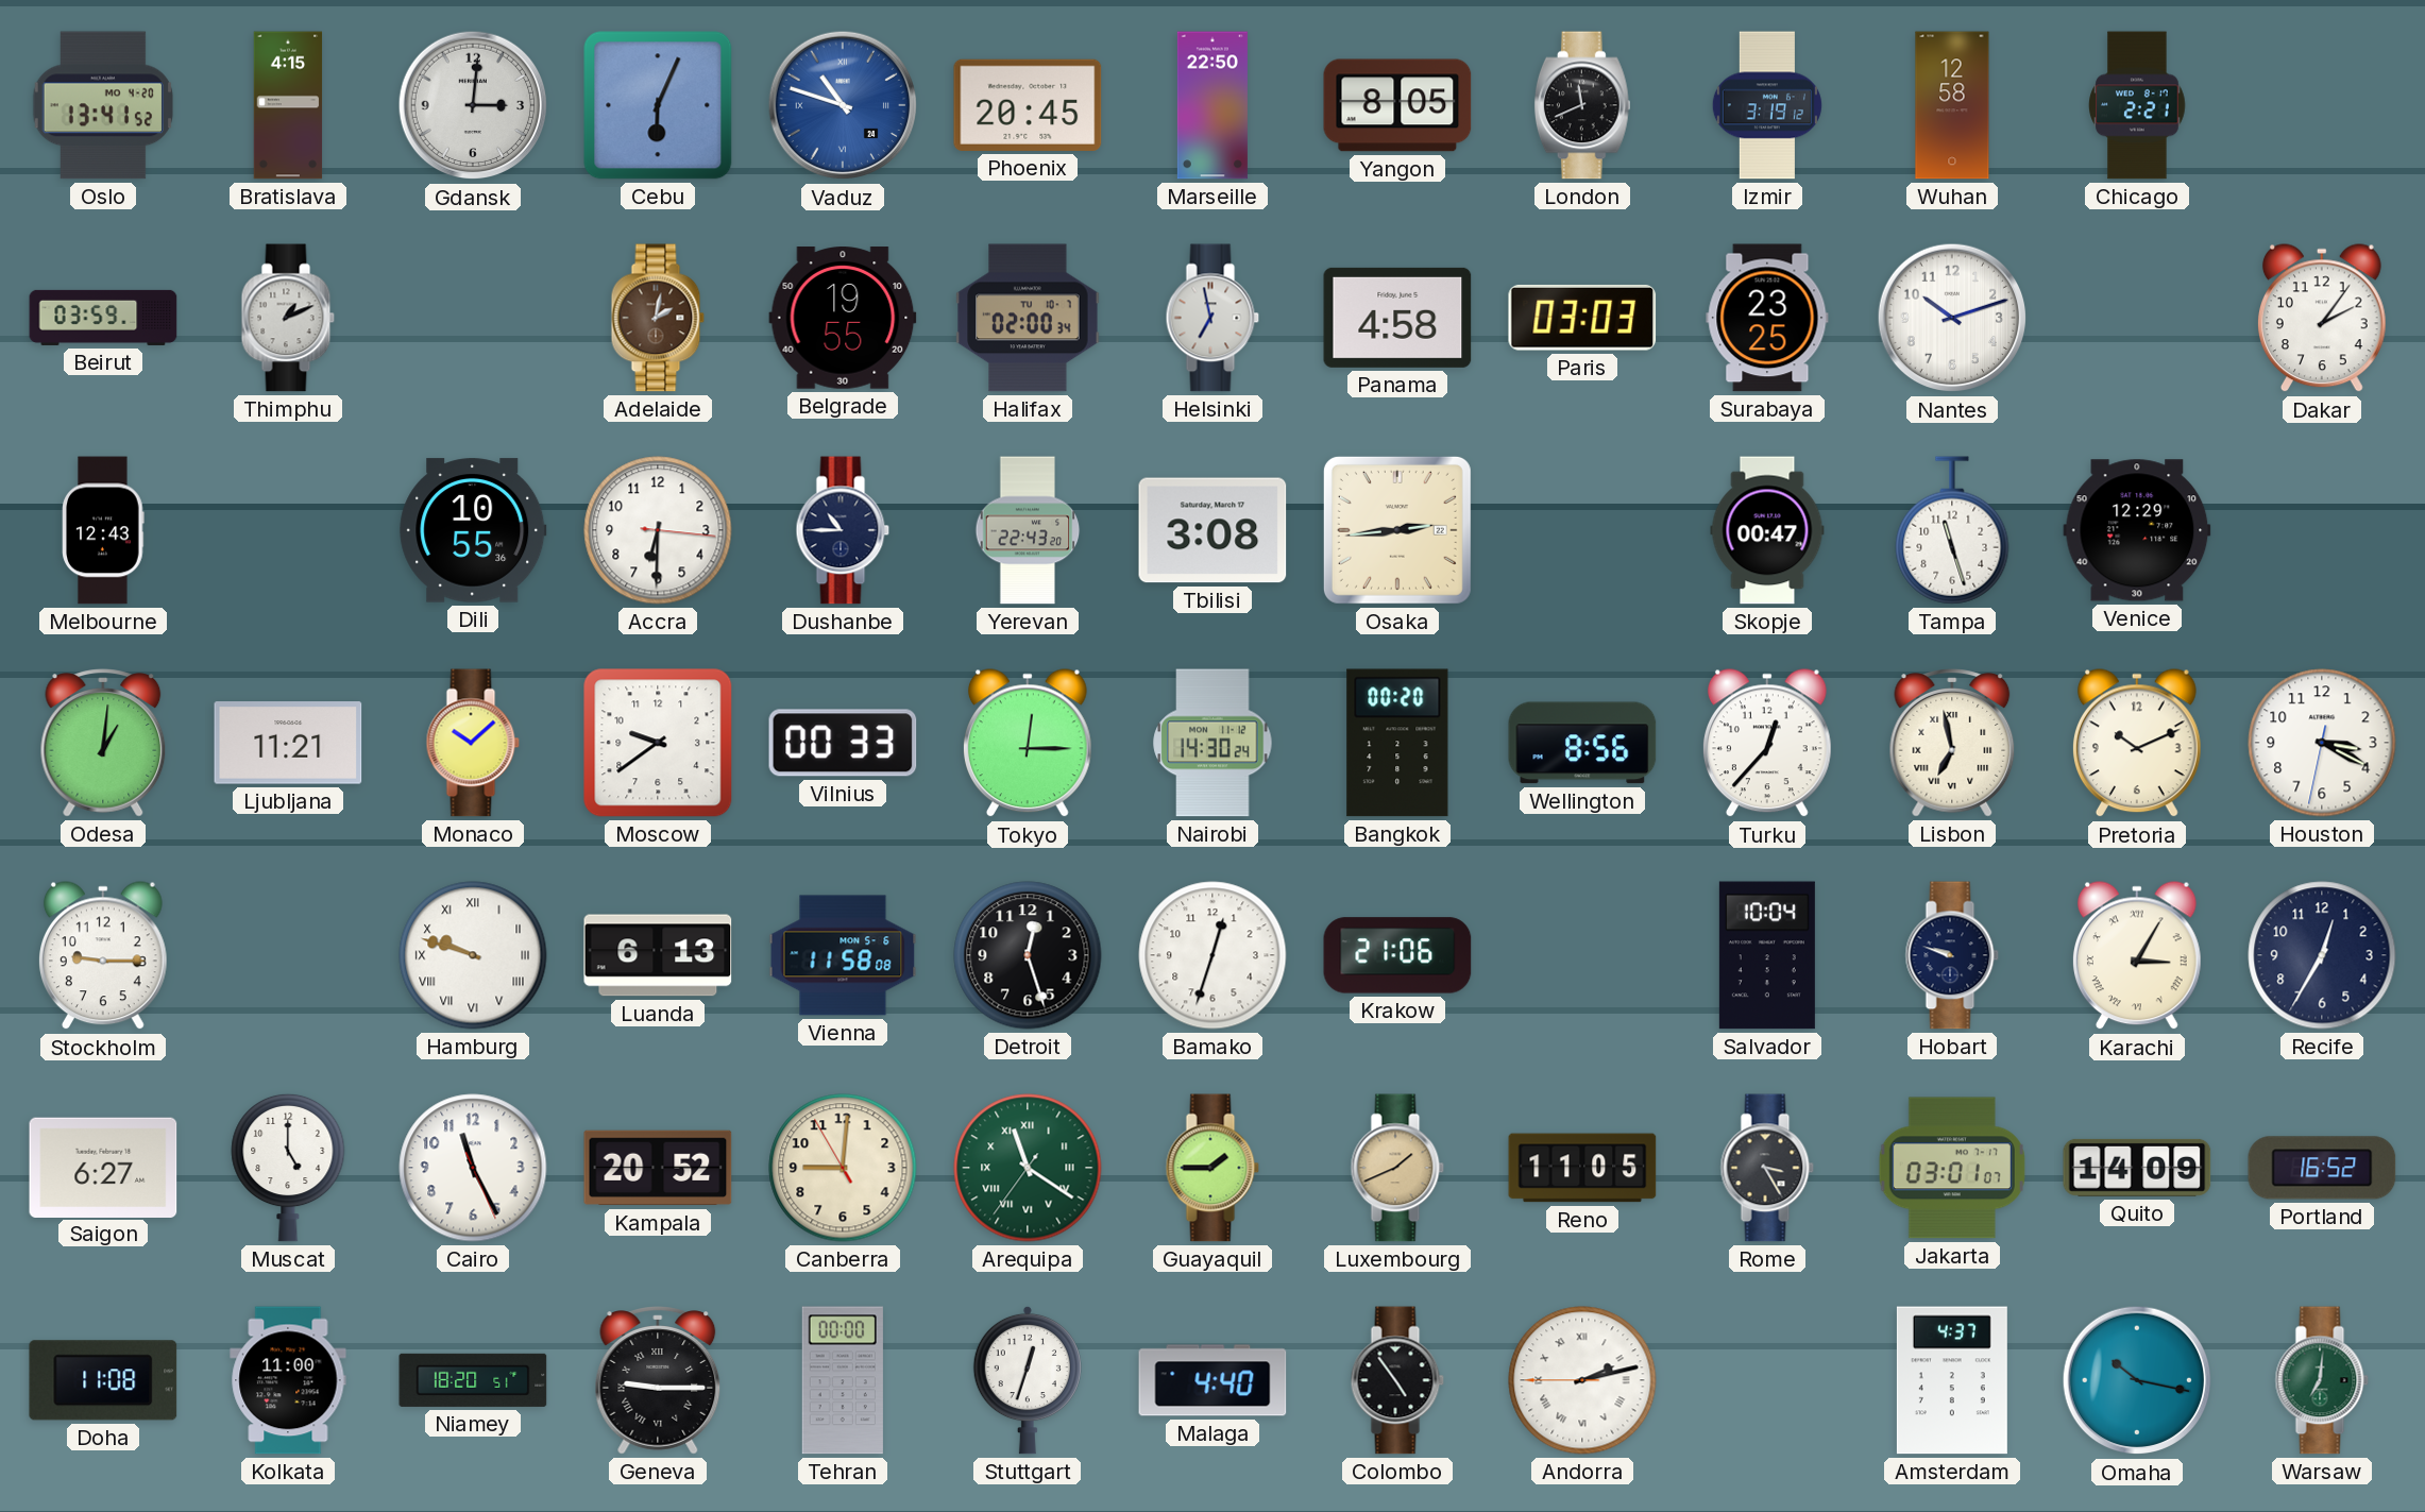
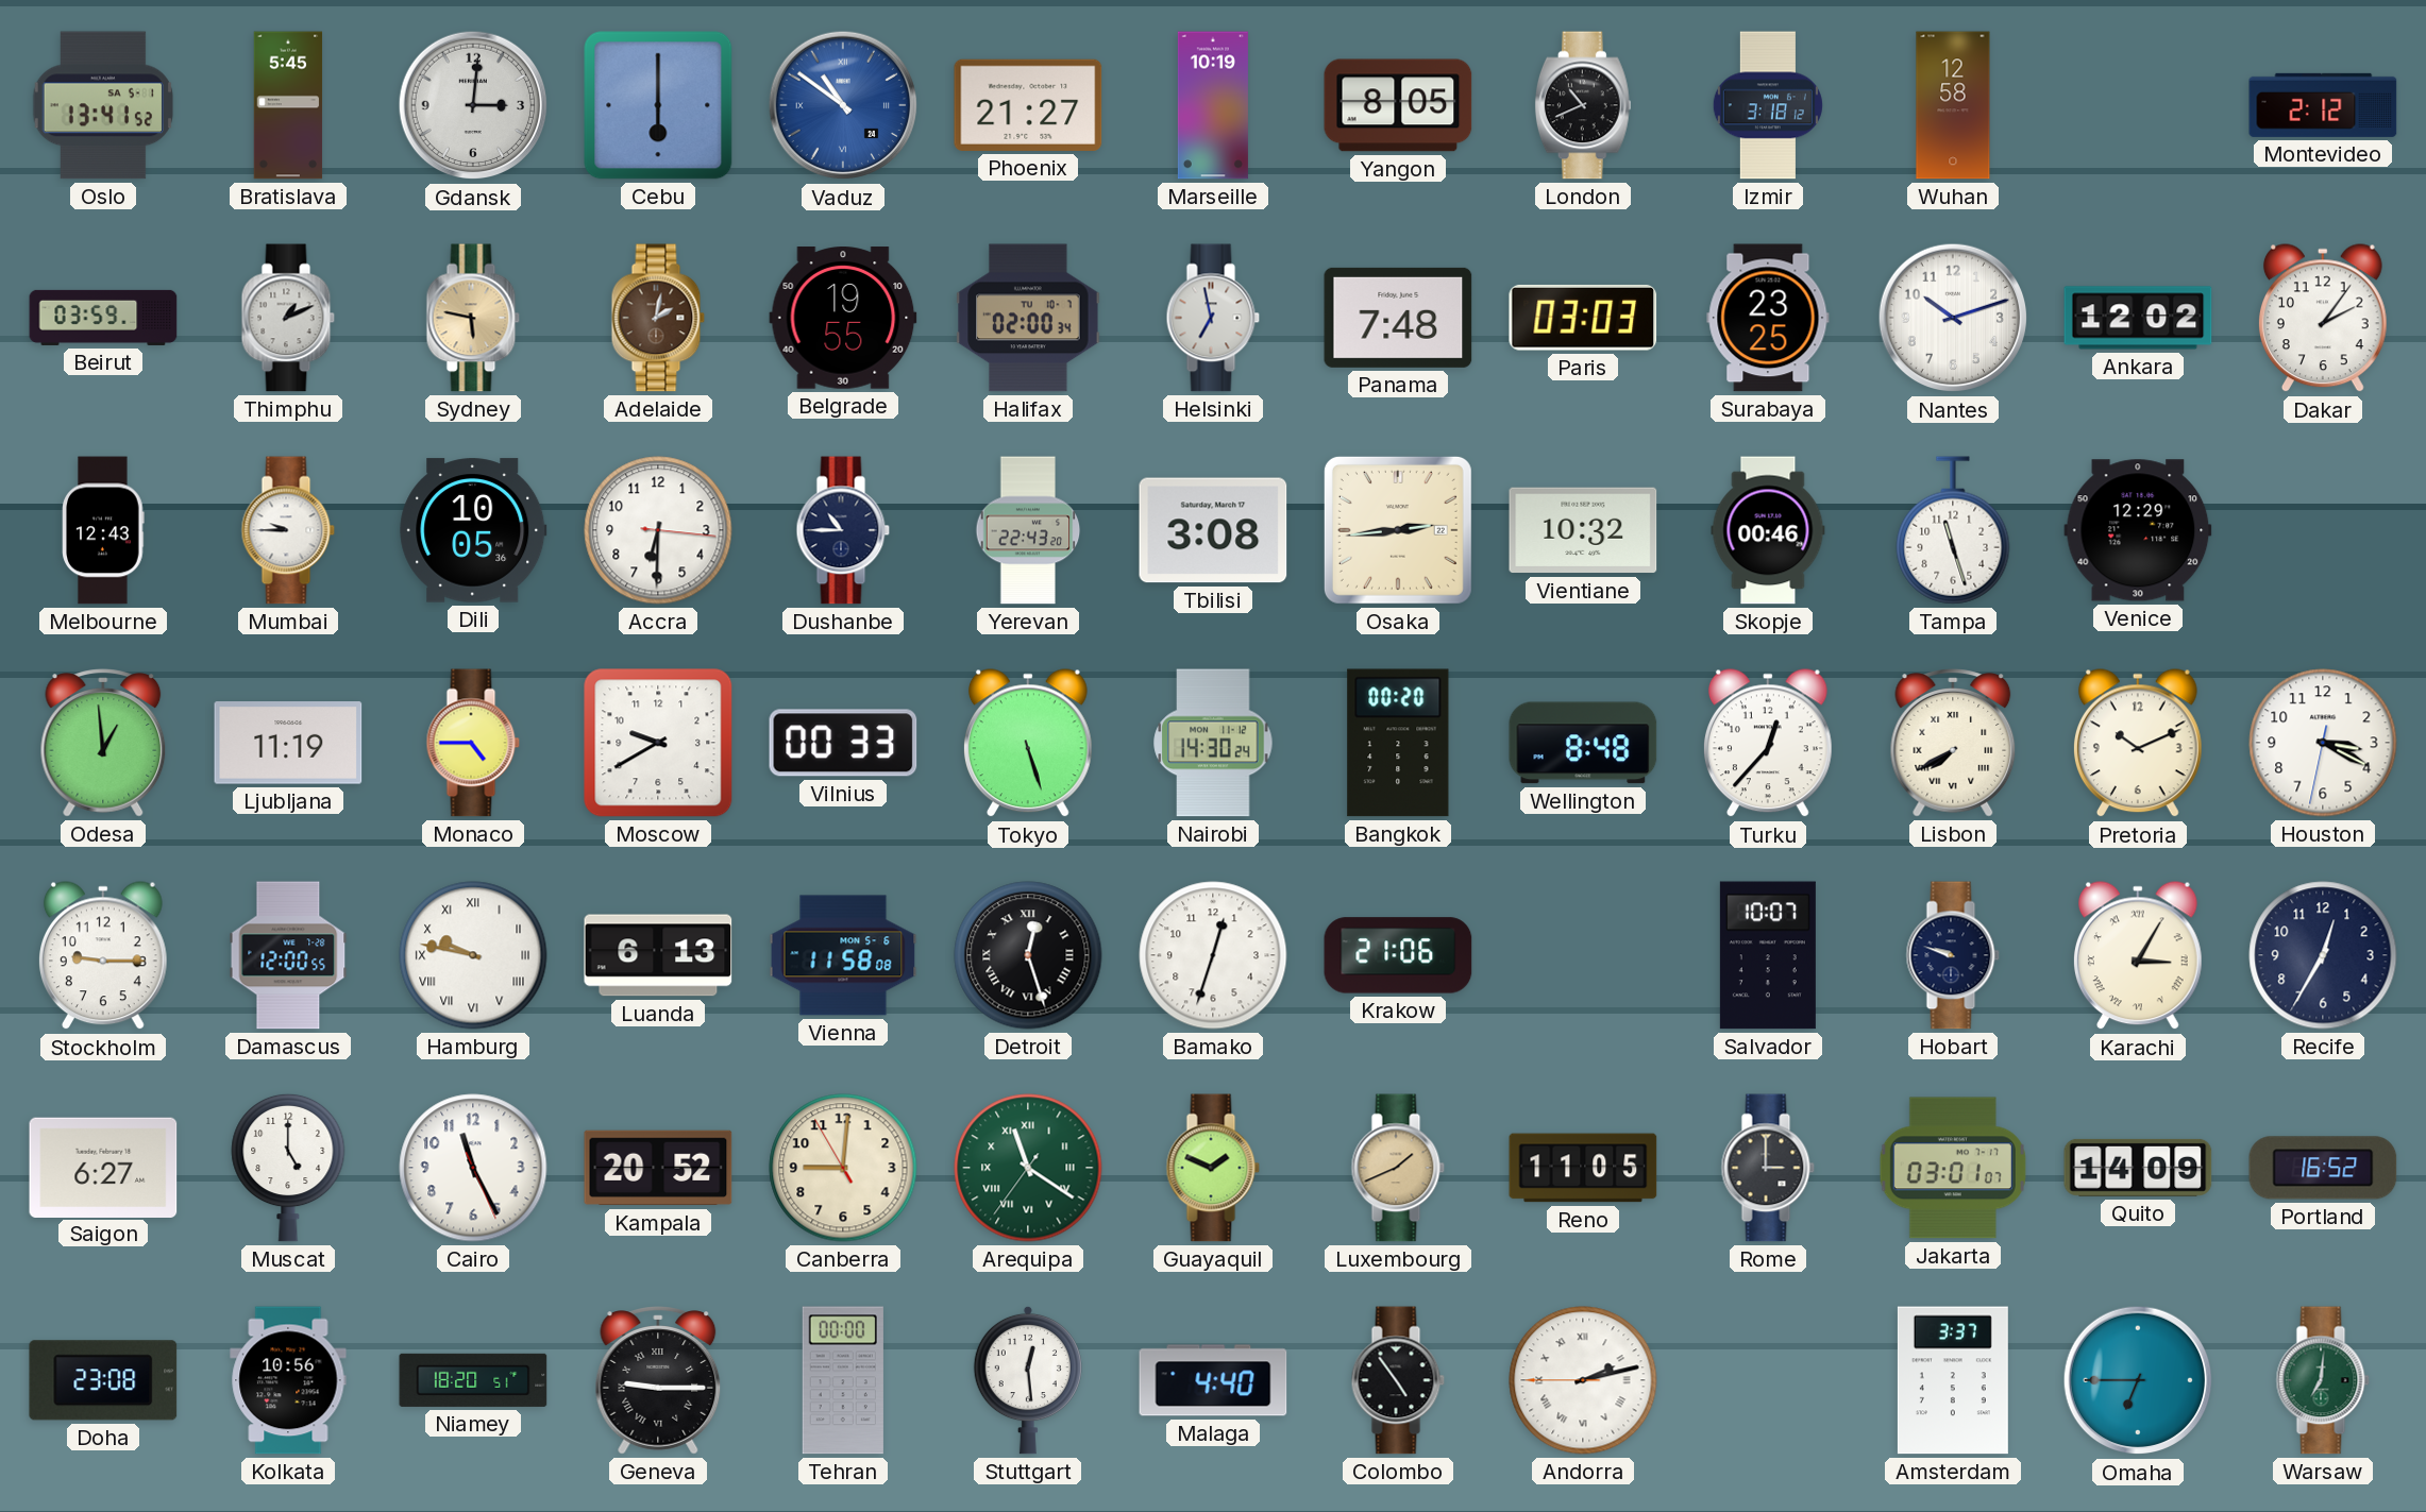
Oslo date: MO 4-20 -> SA 5-1
Bratislava: 4:15 -> 5:45
Cebu: 6:04 -> 6:00
Vaduz: 10:48 -> 10:51
Phoenix: 20:45 -> 21:27
Marseille: 22:50 -> 10:19
London: 11:41 -> 10:41
Izmir: 3:19 -> 3:18
Chicago: 2:21 -> none
Montevideo: none -> 2:12
Sydney: none -> 5:47
Panama: 4:58 -> 7:48
Ankara: none -> 12:02
Mumbai: none -> 9:45
Dili: 10:55 -> 10:05
Vientiane: none -> 10:32
Skopje: 00:47 -> 00:46
Odesa: 1:01 -> 12:59
Ljubljana: 11:21 -> 11:19
Monaco: 10:08 -> 4:45
Moscow: 9:39 -> 9:40
Tokyo: 12:15 -> 5:27
Wellington: 8:56 -> 8:48
Lisbon: 6:58 -> 7:40
Damascus: none -> 12:00
Hamburg: 9:48 -> 9:47
Detroit numerals: Arabic -> Roman
Salvador: 10:04 -> 10:07
Guayaquil: 1:45 -> 1:49
Rome: 3:25 -> 3:00
Doha: 11:08 -> 23:08
Kolkata: 11:00 -> 10:56
Stuttgart: 12:33 -> 12:29
Amsterdam: 4:37 -> 3:37
Omaha: 10:17 -> 6:45
